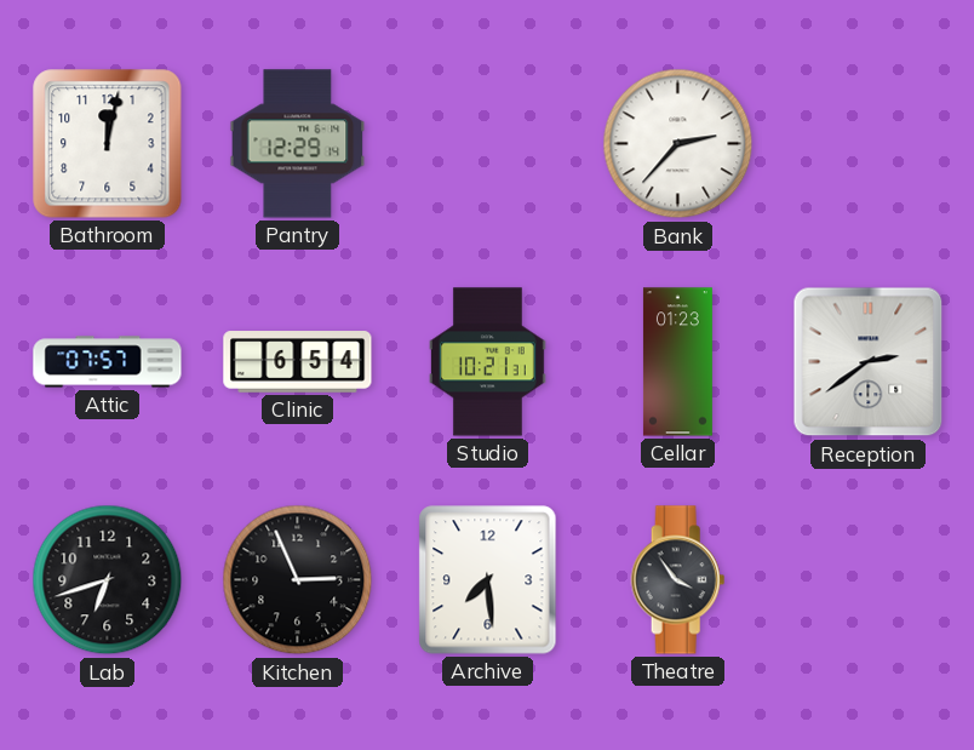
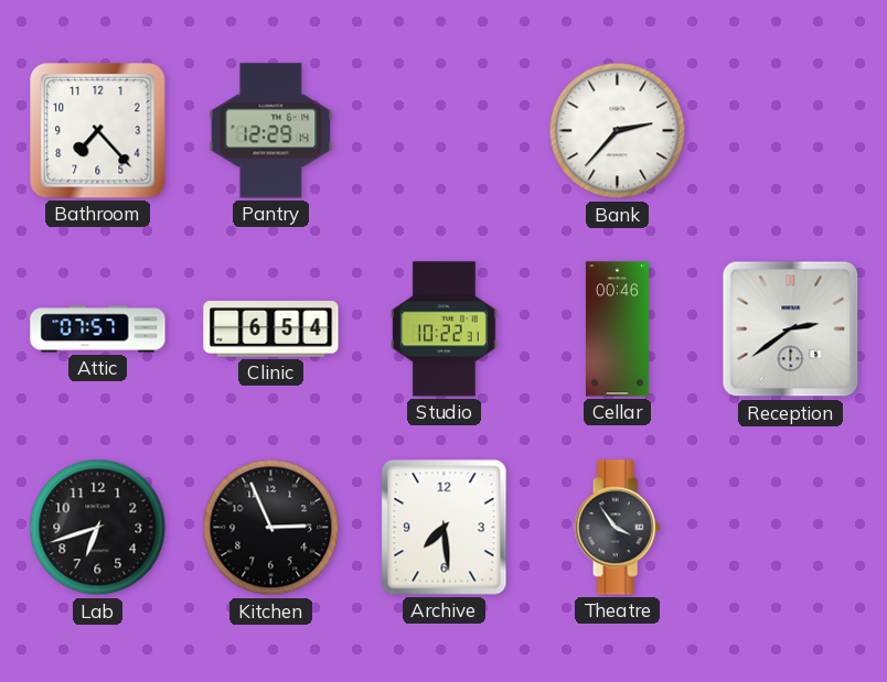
Bathroom: 12:02 -> 7:23
Studio: 10:21 -> 10:22
Cellar: 01:23 -> 00:46
